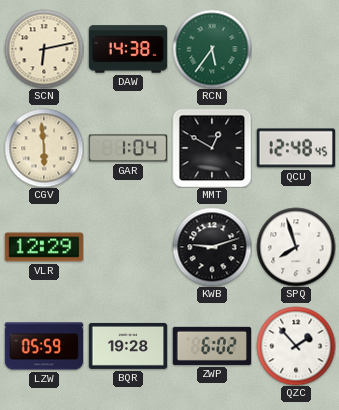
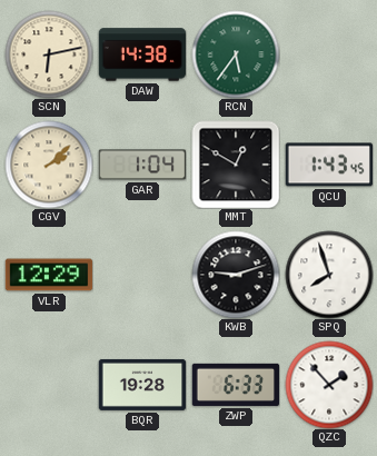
CGV: 5:59 -> 2:08
QCU: 12:48 -> 1:43
LZW: 05:59 -> none
ZWP: 6:02 -> 6:33
